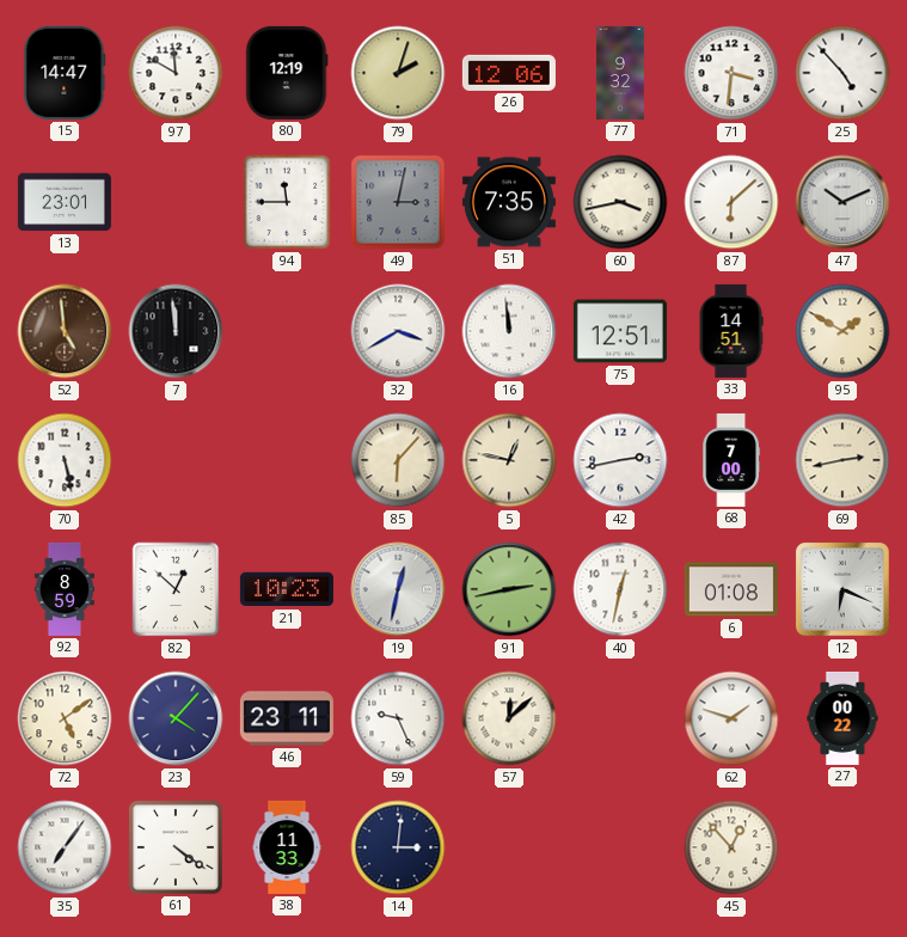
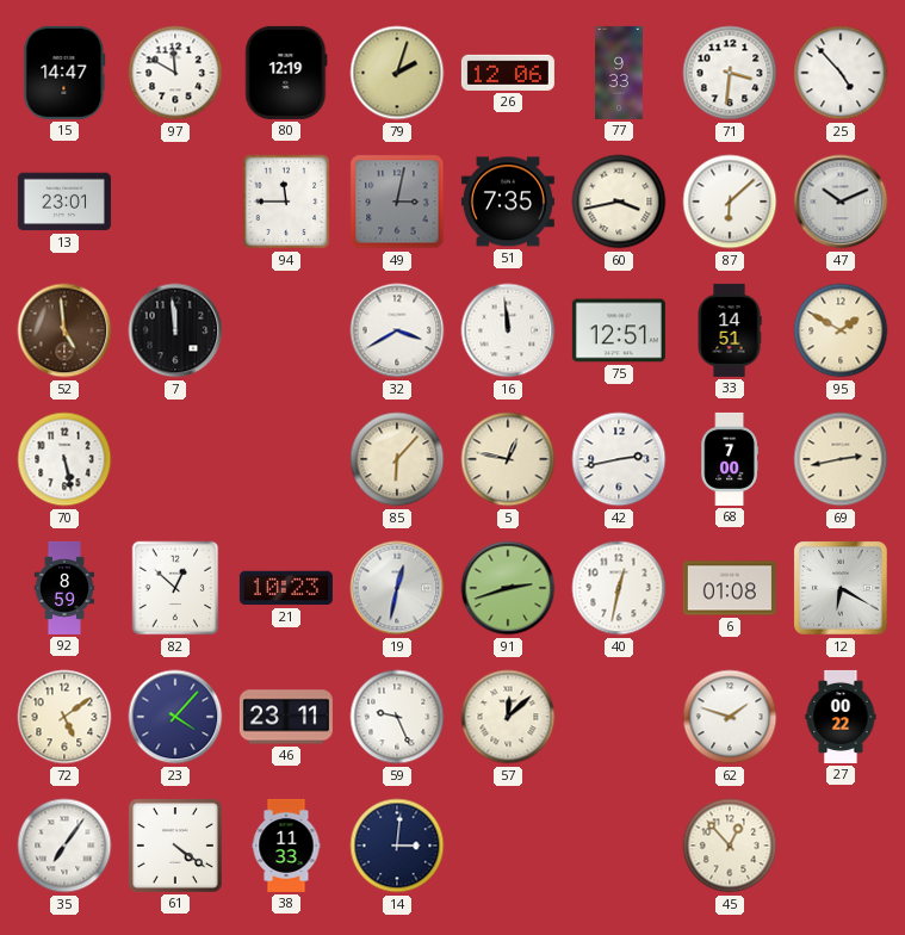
77: 9:32 -> 9:33
91: 2:43 -> 2:42
12: 6:19 -> 6:20
